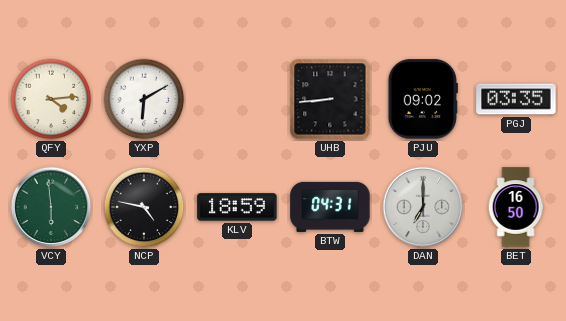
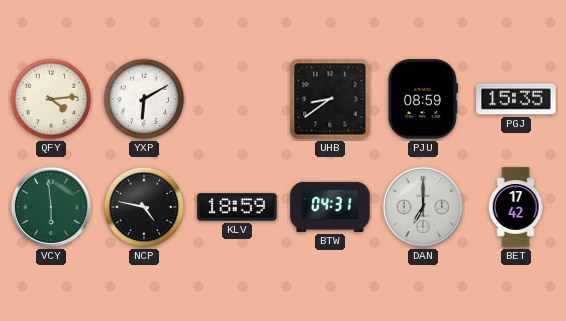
UHB: 8:44 -> 8:39
PJU: 09:02 -> 08:59
PGJ: 03:35 -> 15:35
BET: 16:50 -> 17:42
